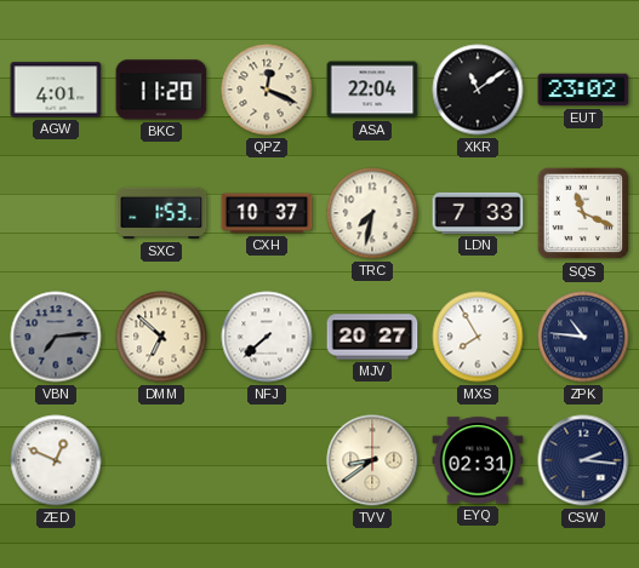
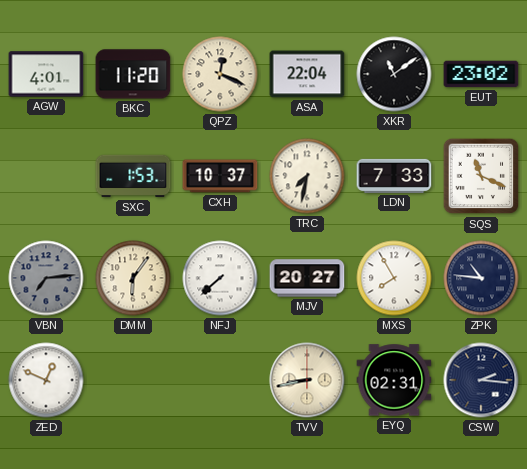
DMM: 6:52 -> 6:06
TVV: 8:39 -> 8:43
